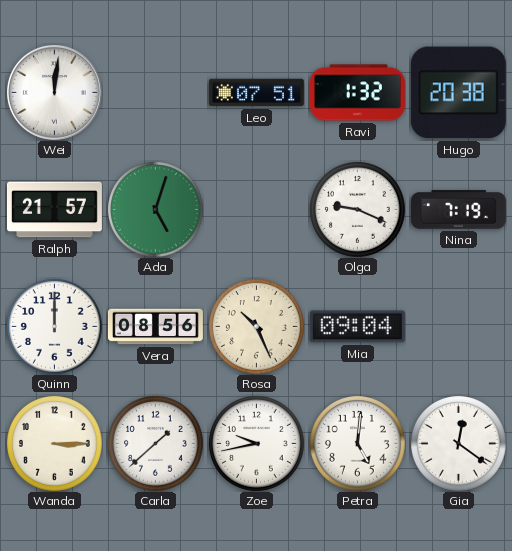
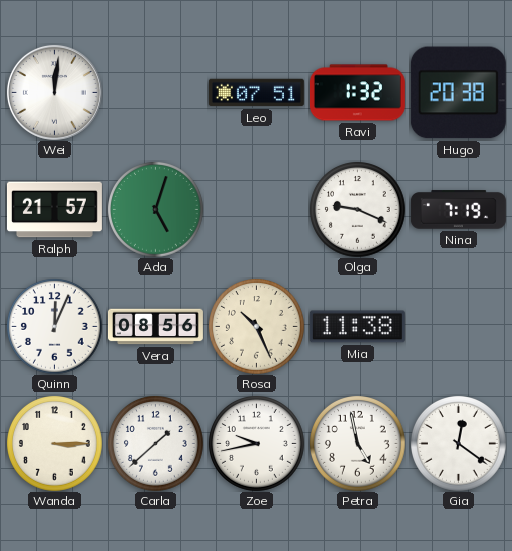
Quinn: 12:00 -> 12:04
Mia: 09:04 -> 11:38
Petra: 5:01 -> 4:58
